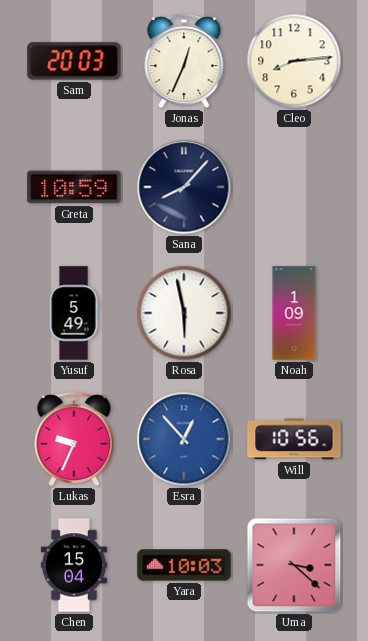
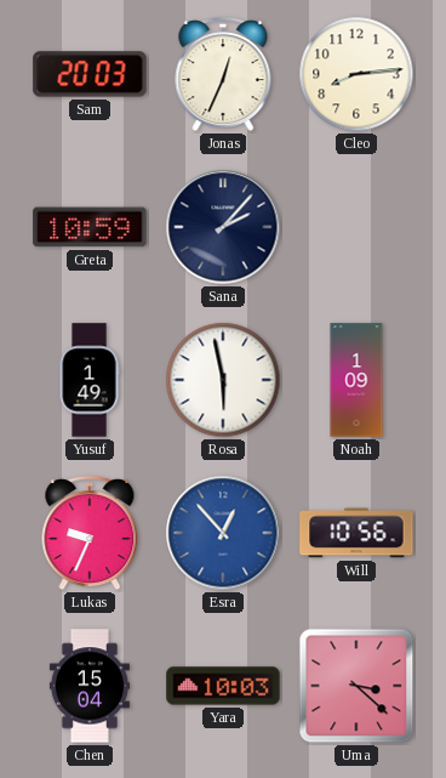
Sana: 8:07 -> 2:07
Yusuf: 5:49 -> 1:49
